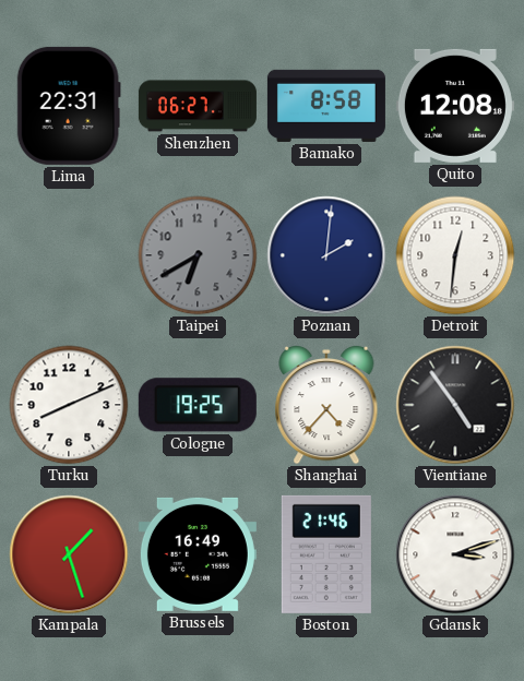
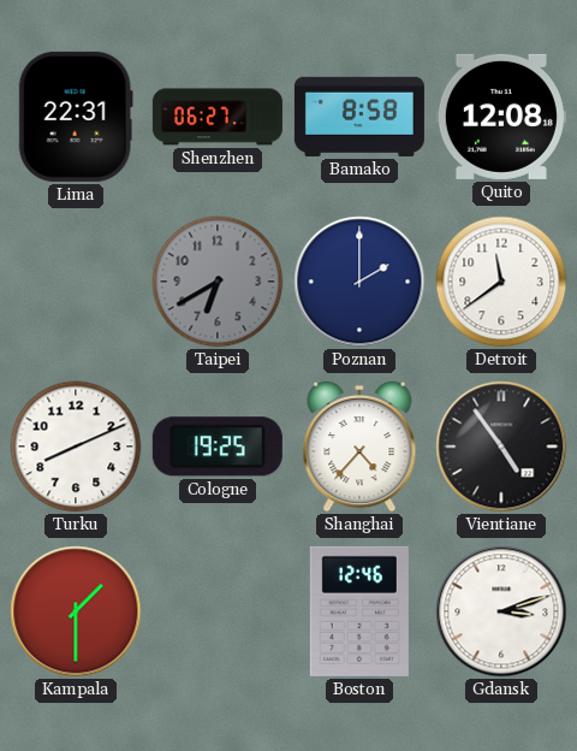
Poznan: 2:01 -> 2:00
Detroit: 12:31 -> 11:39
Kampala: 1:27 -> 1:30
Brussels: 16:49 -> none
Boston: 21:46 -> 12:46
